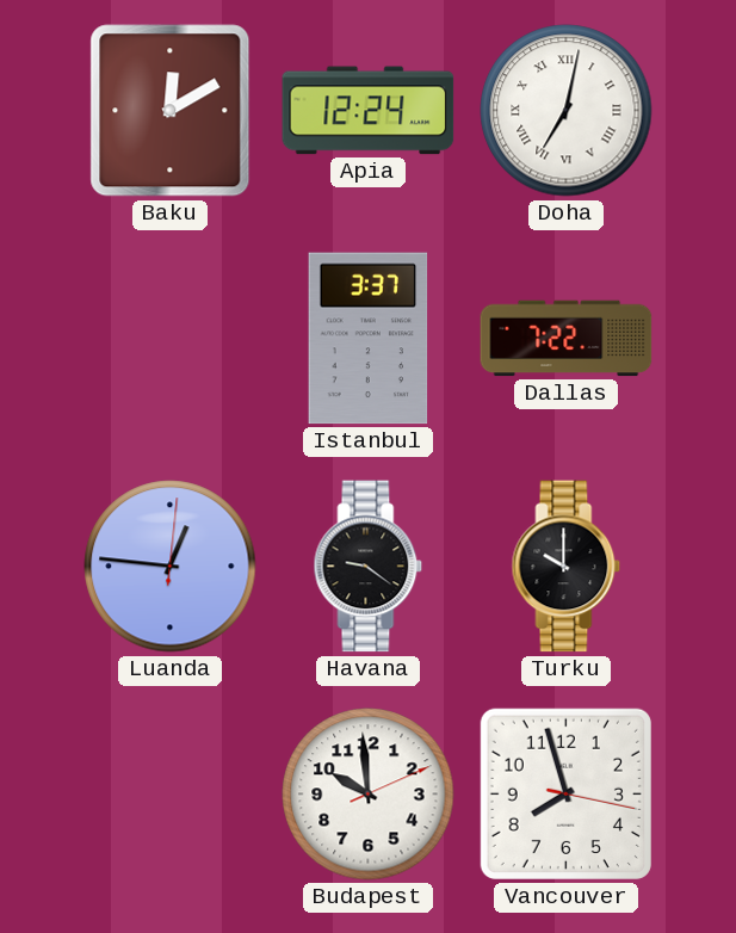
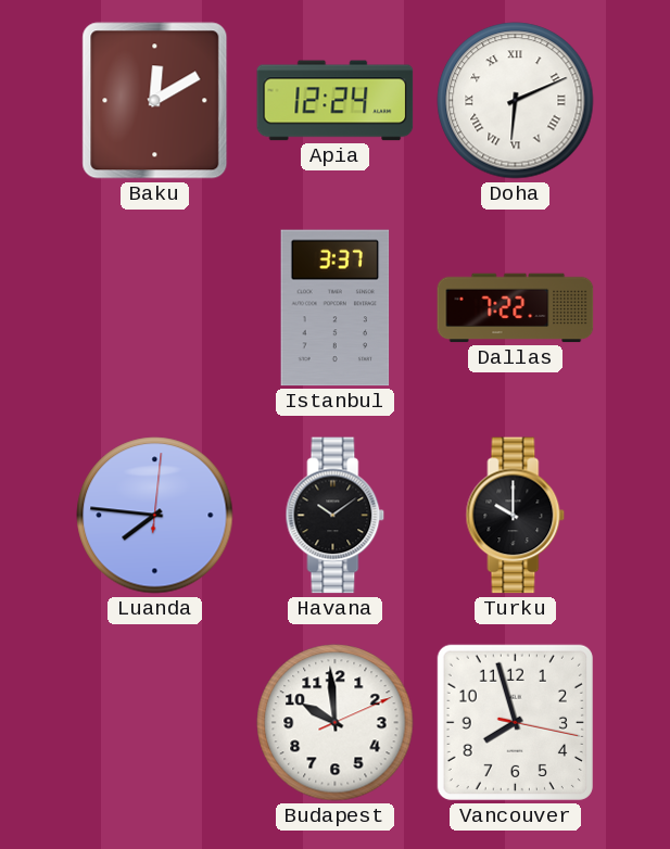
Doha: 7:02 -> 6:11
Luanda: 12:46 -> 7:46
Havana: 9:21 -> 10:09
